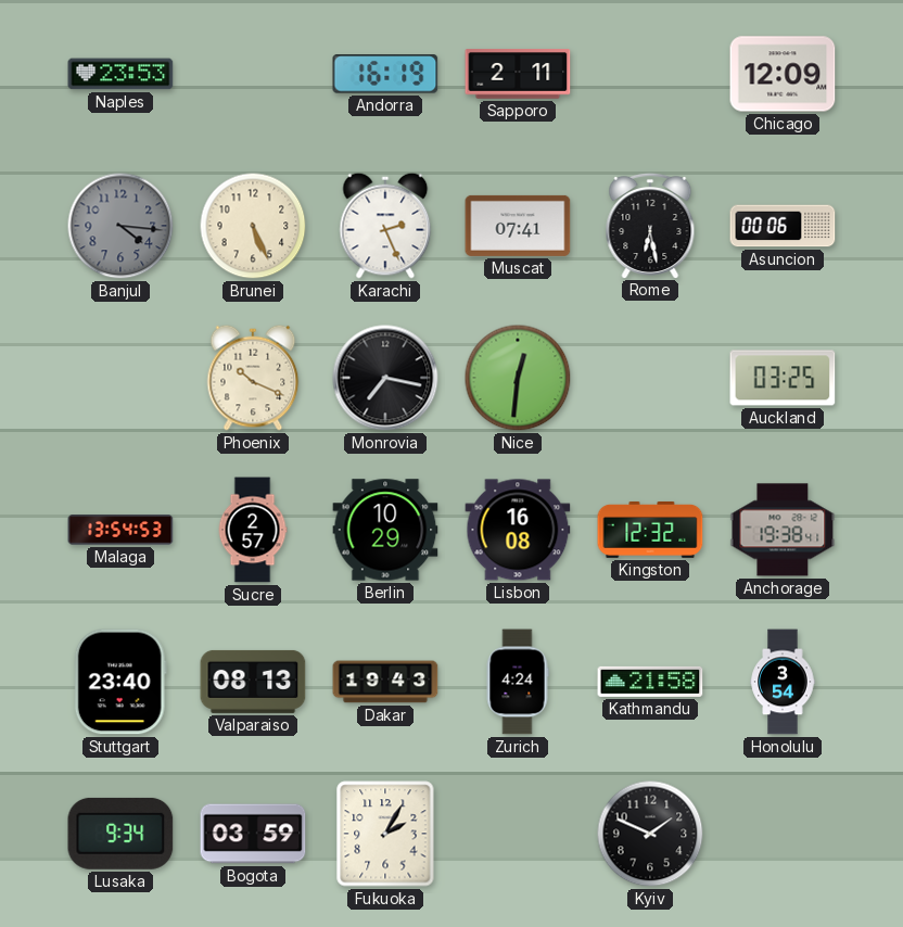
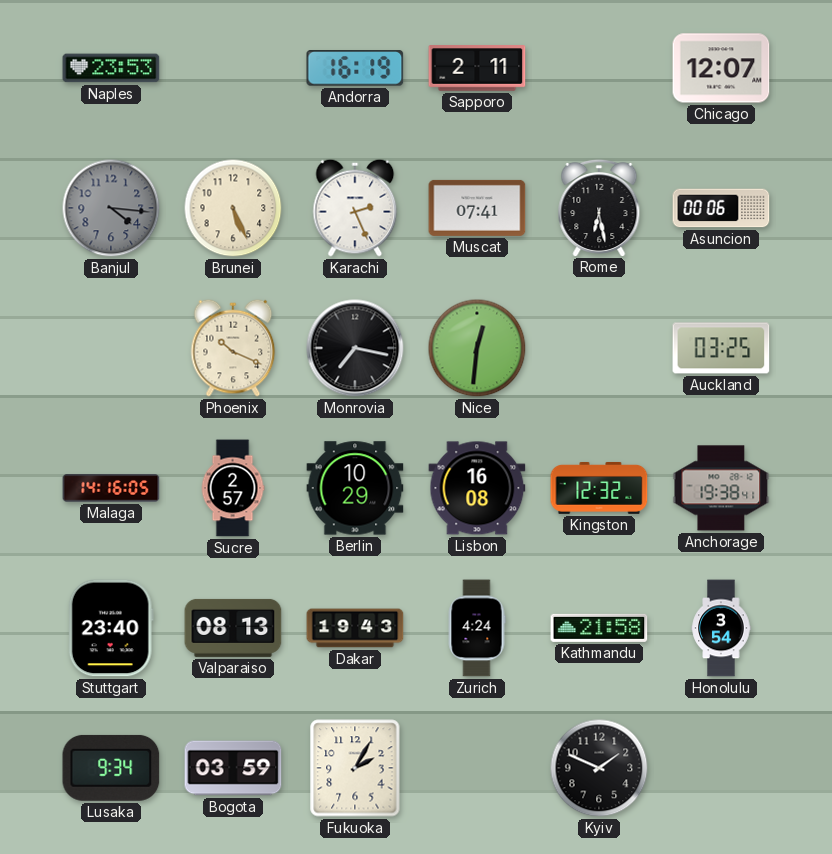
Chicago: 12:09 -> 12:07
Malaga: 13:54 -> 14:16
